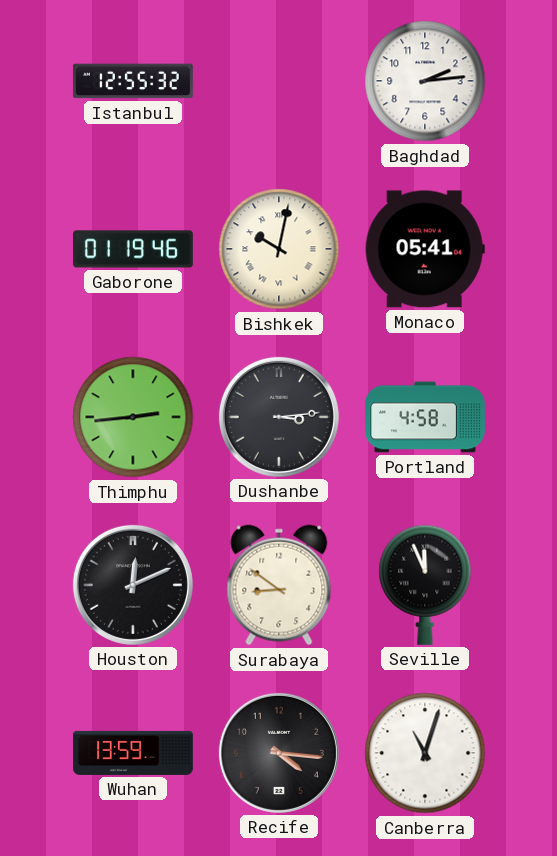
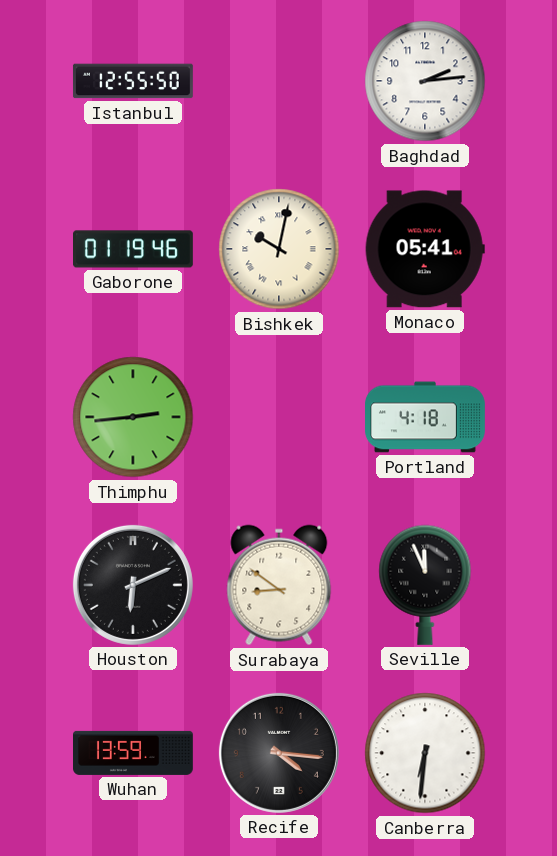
Istanbul: 12:55:32 -> 12:55:50
Dushanbe: 3:14 -> none
Portland: 4:58 -> 4:18
Houston: 12:11 -> 6:11
Canberra: 11:03 -> 6:31
